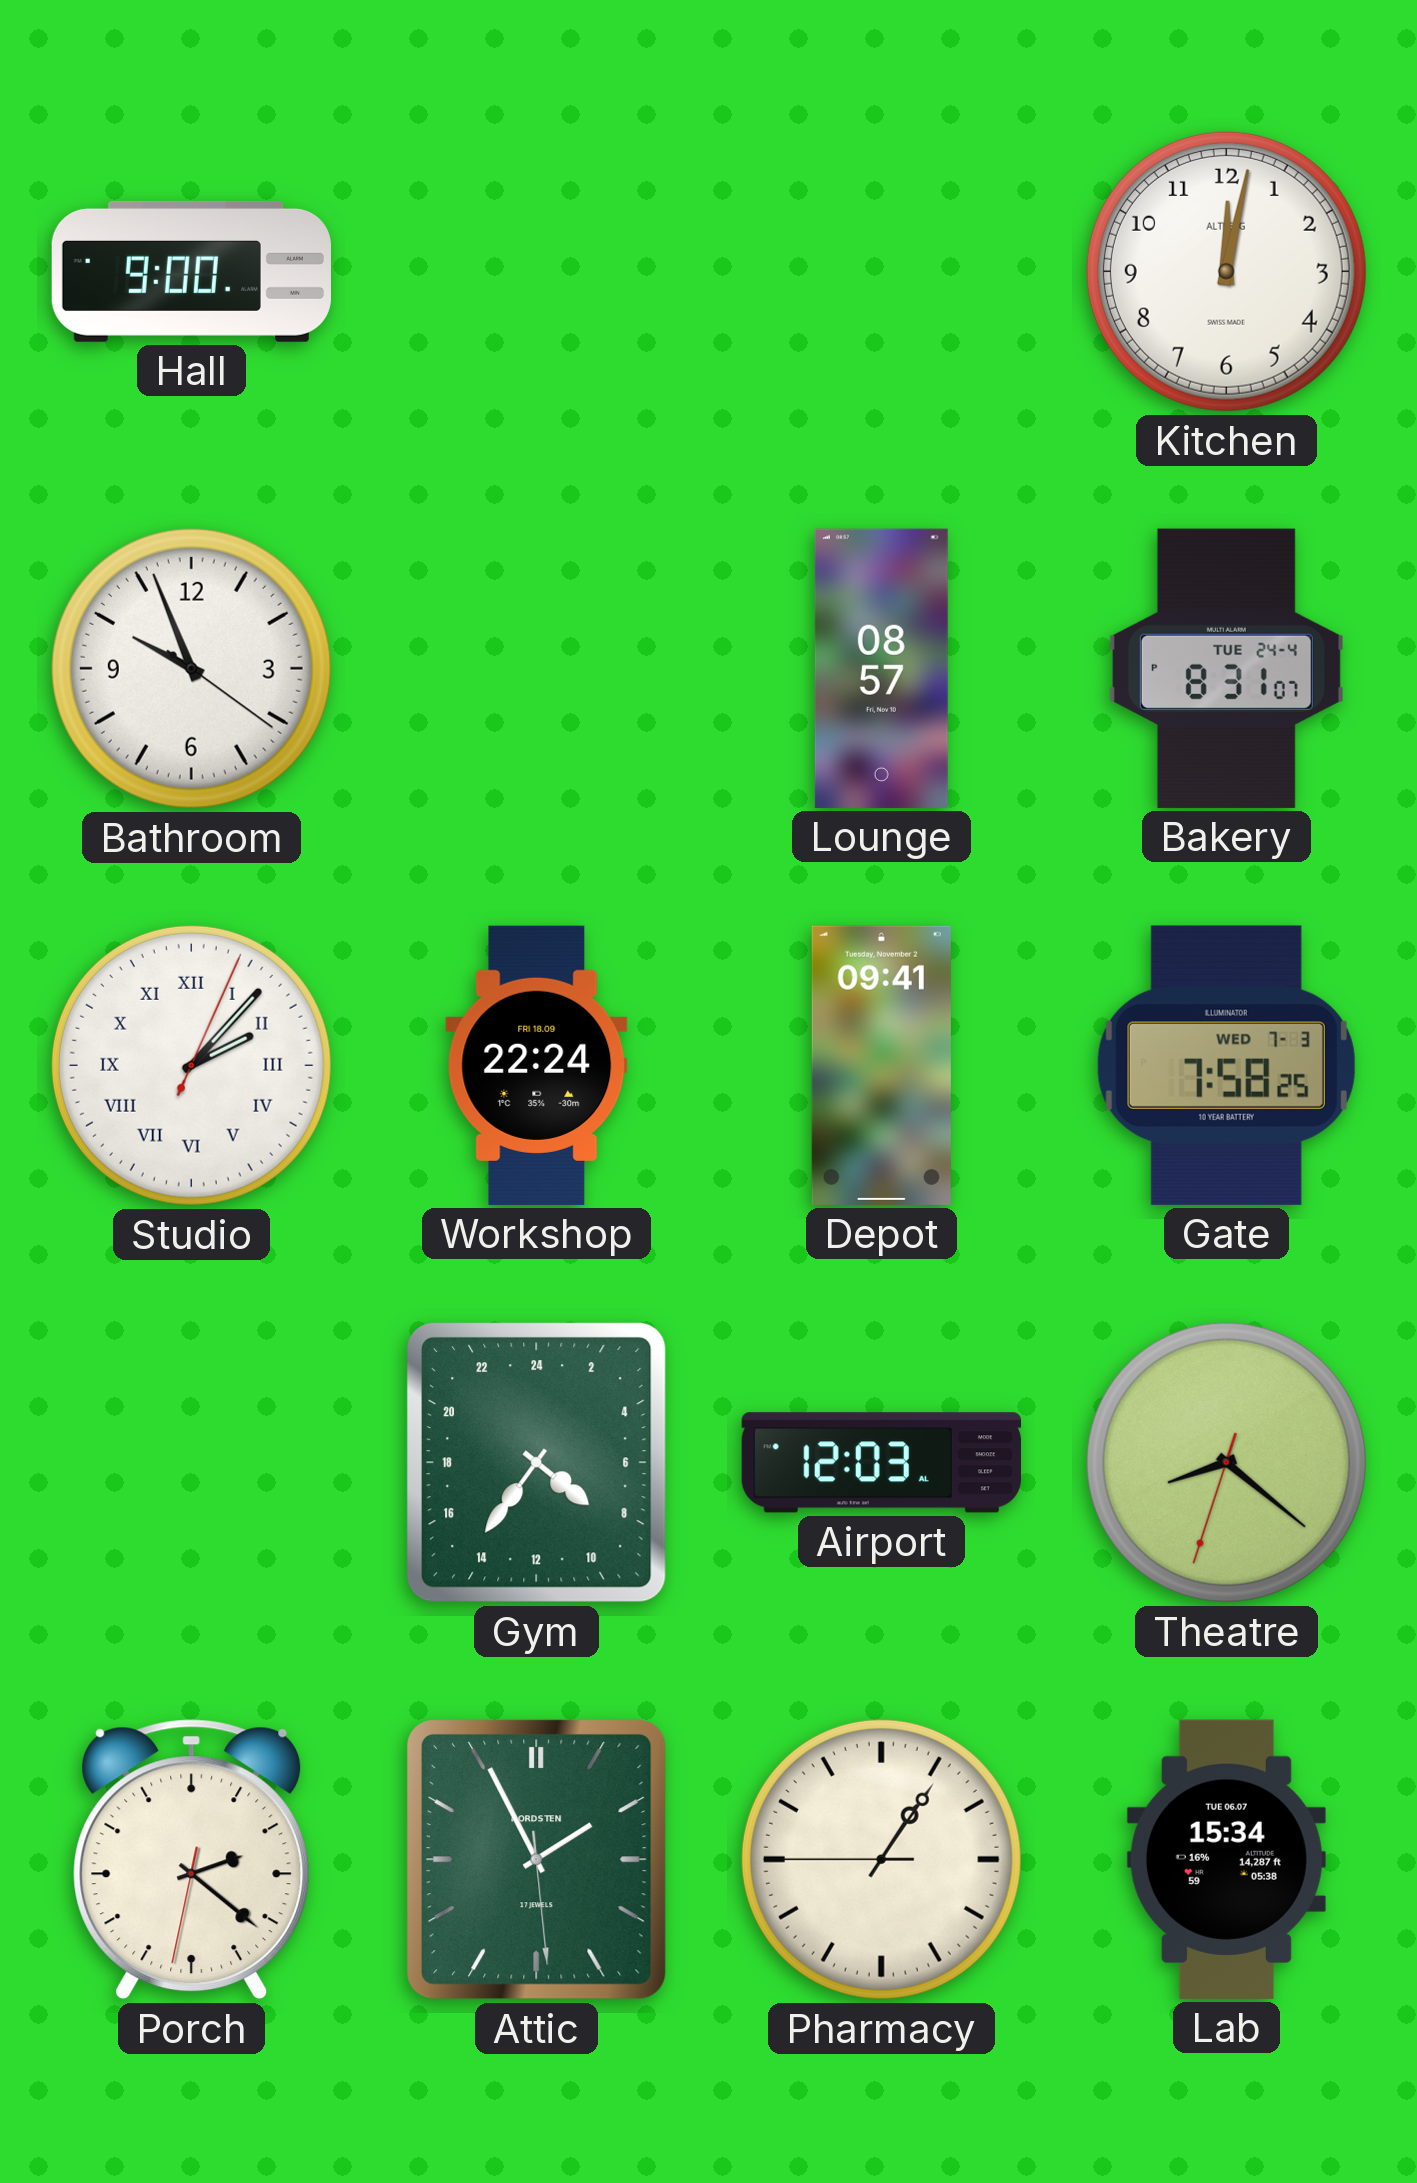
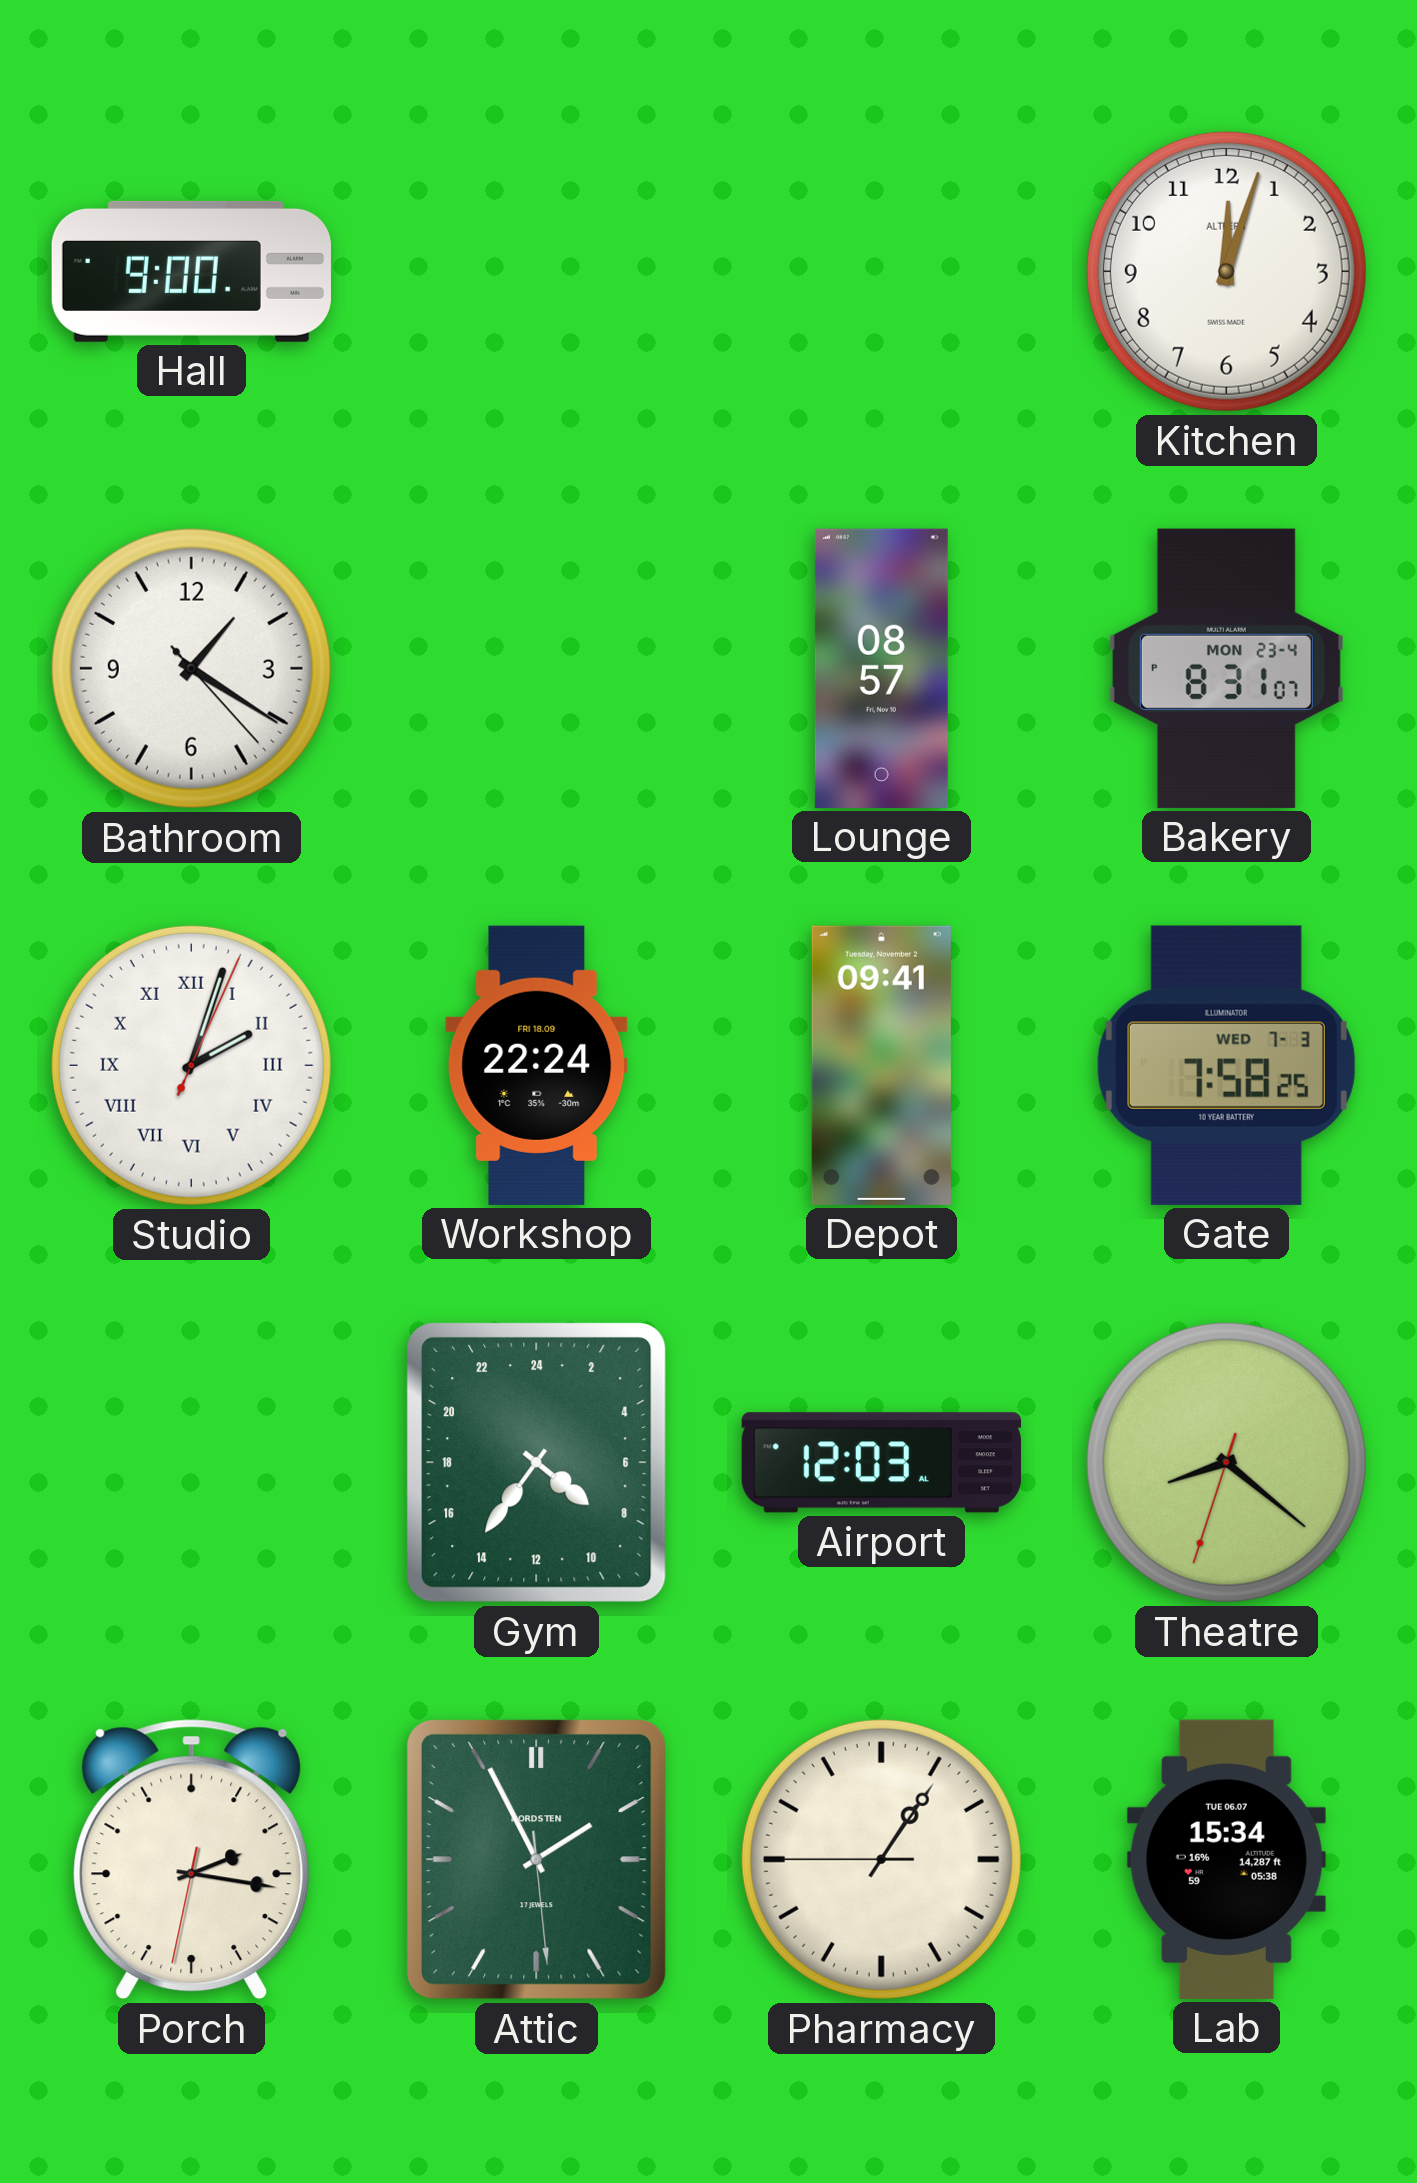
Kitchen: 12:02 -> 12:03
Bathroom: 9:56 -> 1:20
Bakery date: TUE 24-4 -> MON 23-4
Studio: 2:07 -> 2:03
Porch: 2:21 -> 2:16
